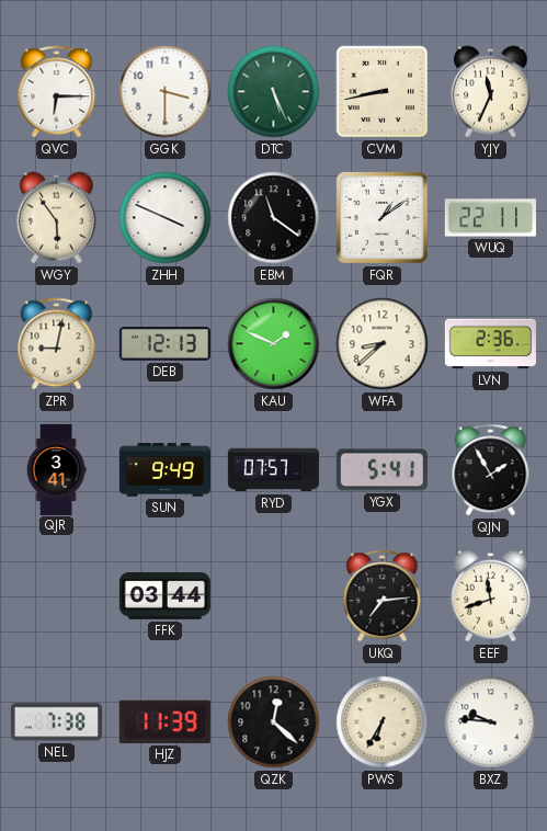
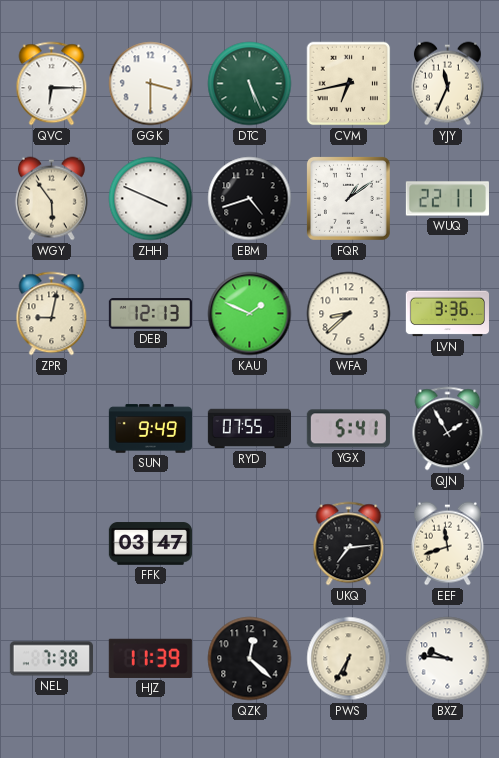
CVM: 8:43 -> 6:43
EBM: 11:21 -> 4:42
LVN: 2:36 -> 3:36
QJR: 3:41 -> none
RYD: 07:57 -> 07:55
FFK: 03:44 -> 03:47
